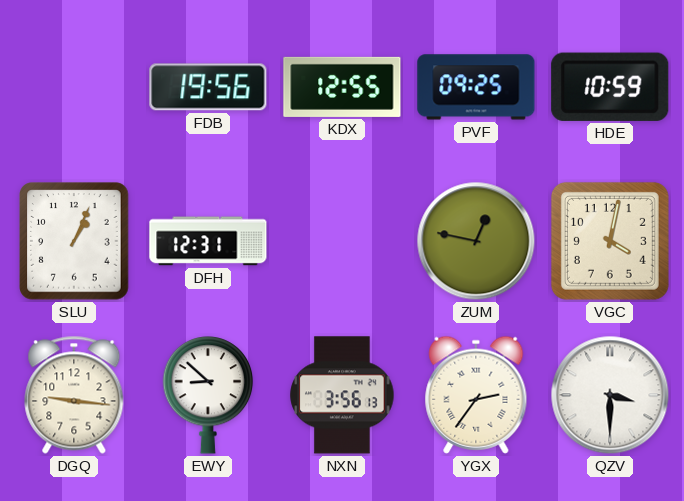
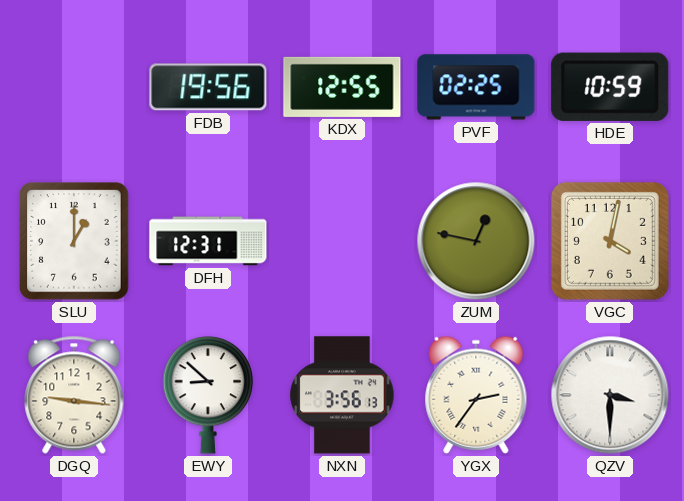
PVF: 09:25 -> 02:25
SLU: 1:04 -> 1:00
